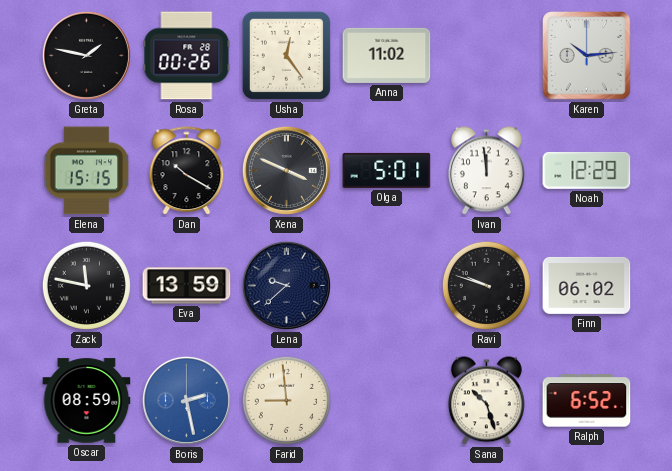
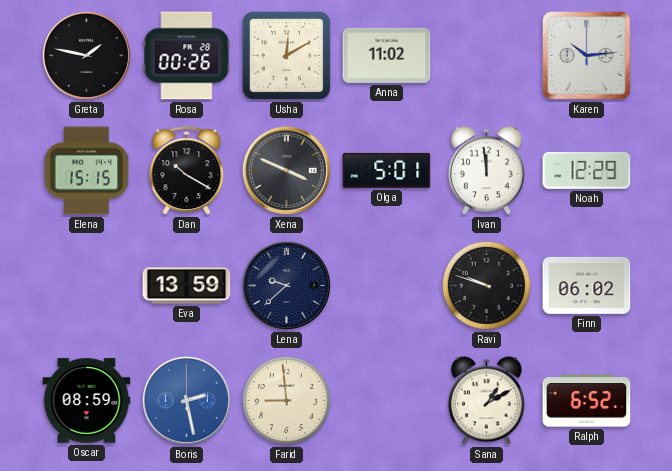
Usha: 12:24 -> 12:10
Zack: 11:47 -> none
Sana: 10:27 -> 1:10
